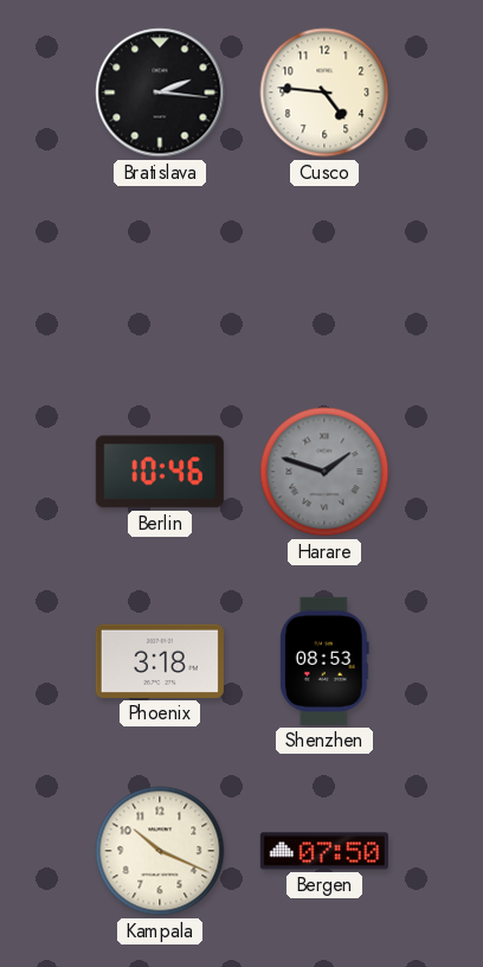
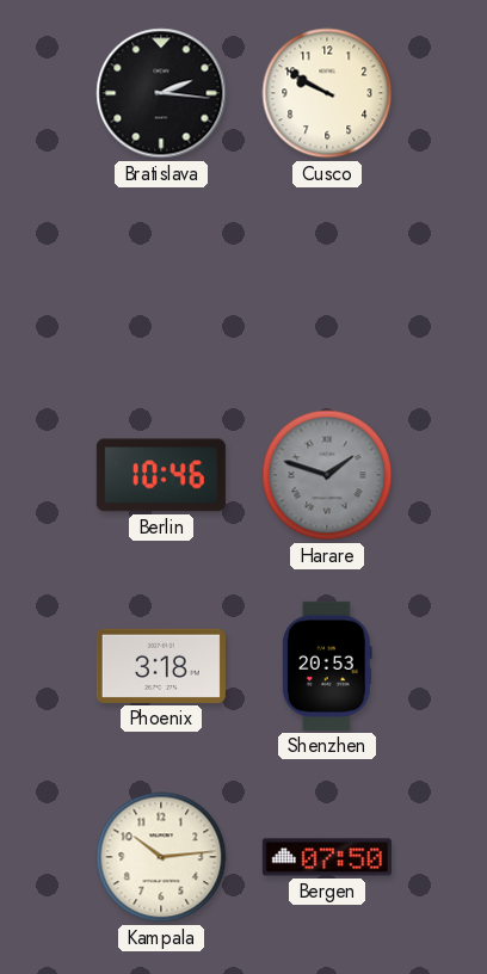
Cusco: 4:46 -> 9:50
Shenzhen: 08:53 -> 20:53
Kampala: 10:19 -> 10:14
